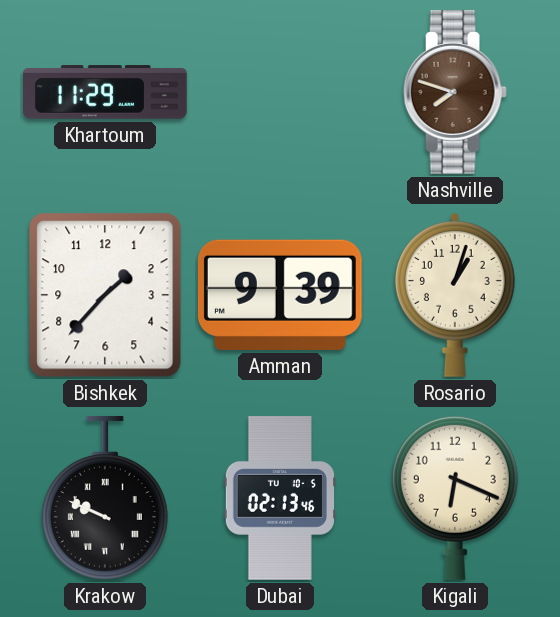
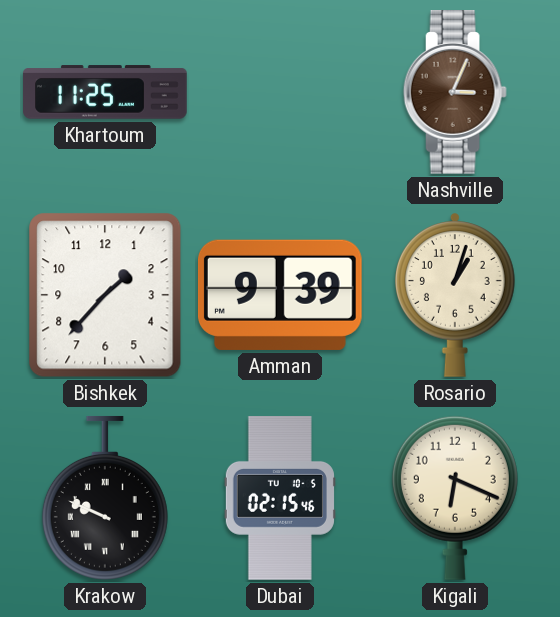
Khartoum: 11:29 -> 11:25
Nashville: 7:48 -> 3:04
Dubai: 02:13 -> 02:15
